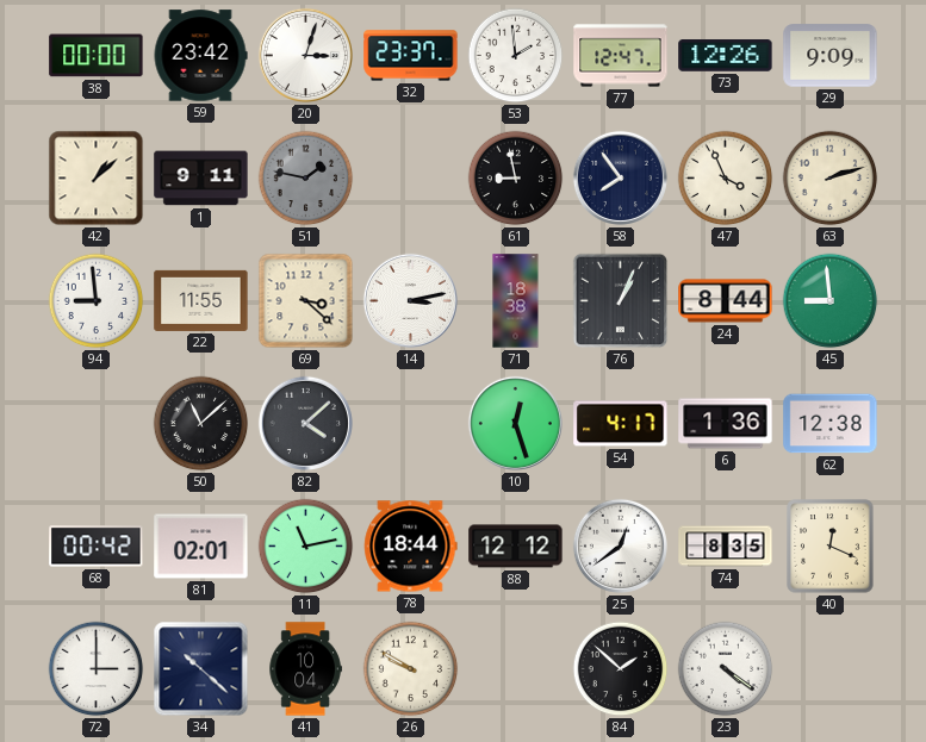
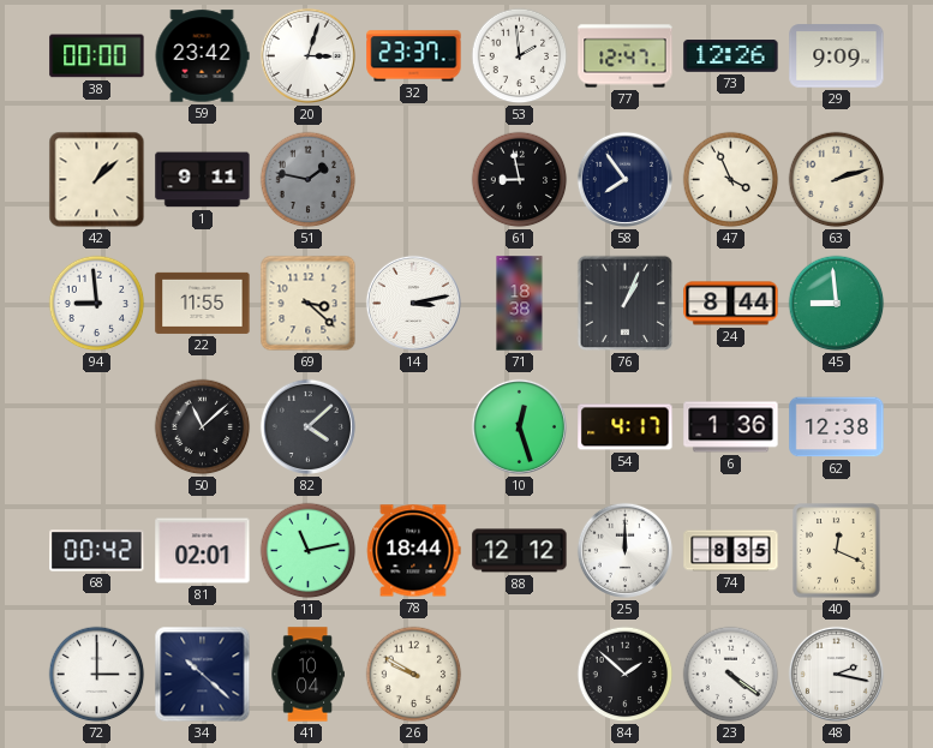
25: 12:39 -> 12:00
48: none -> 2:17
